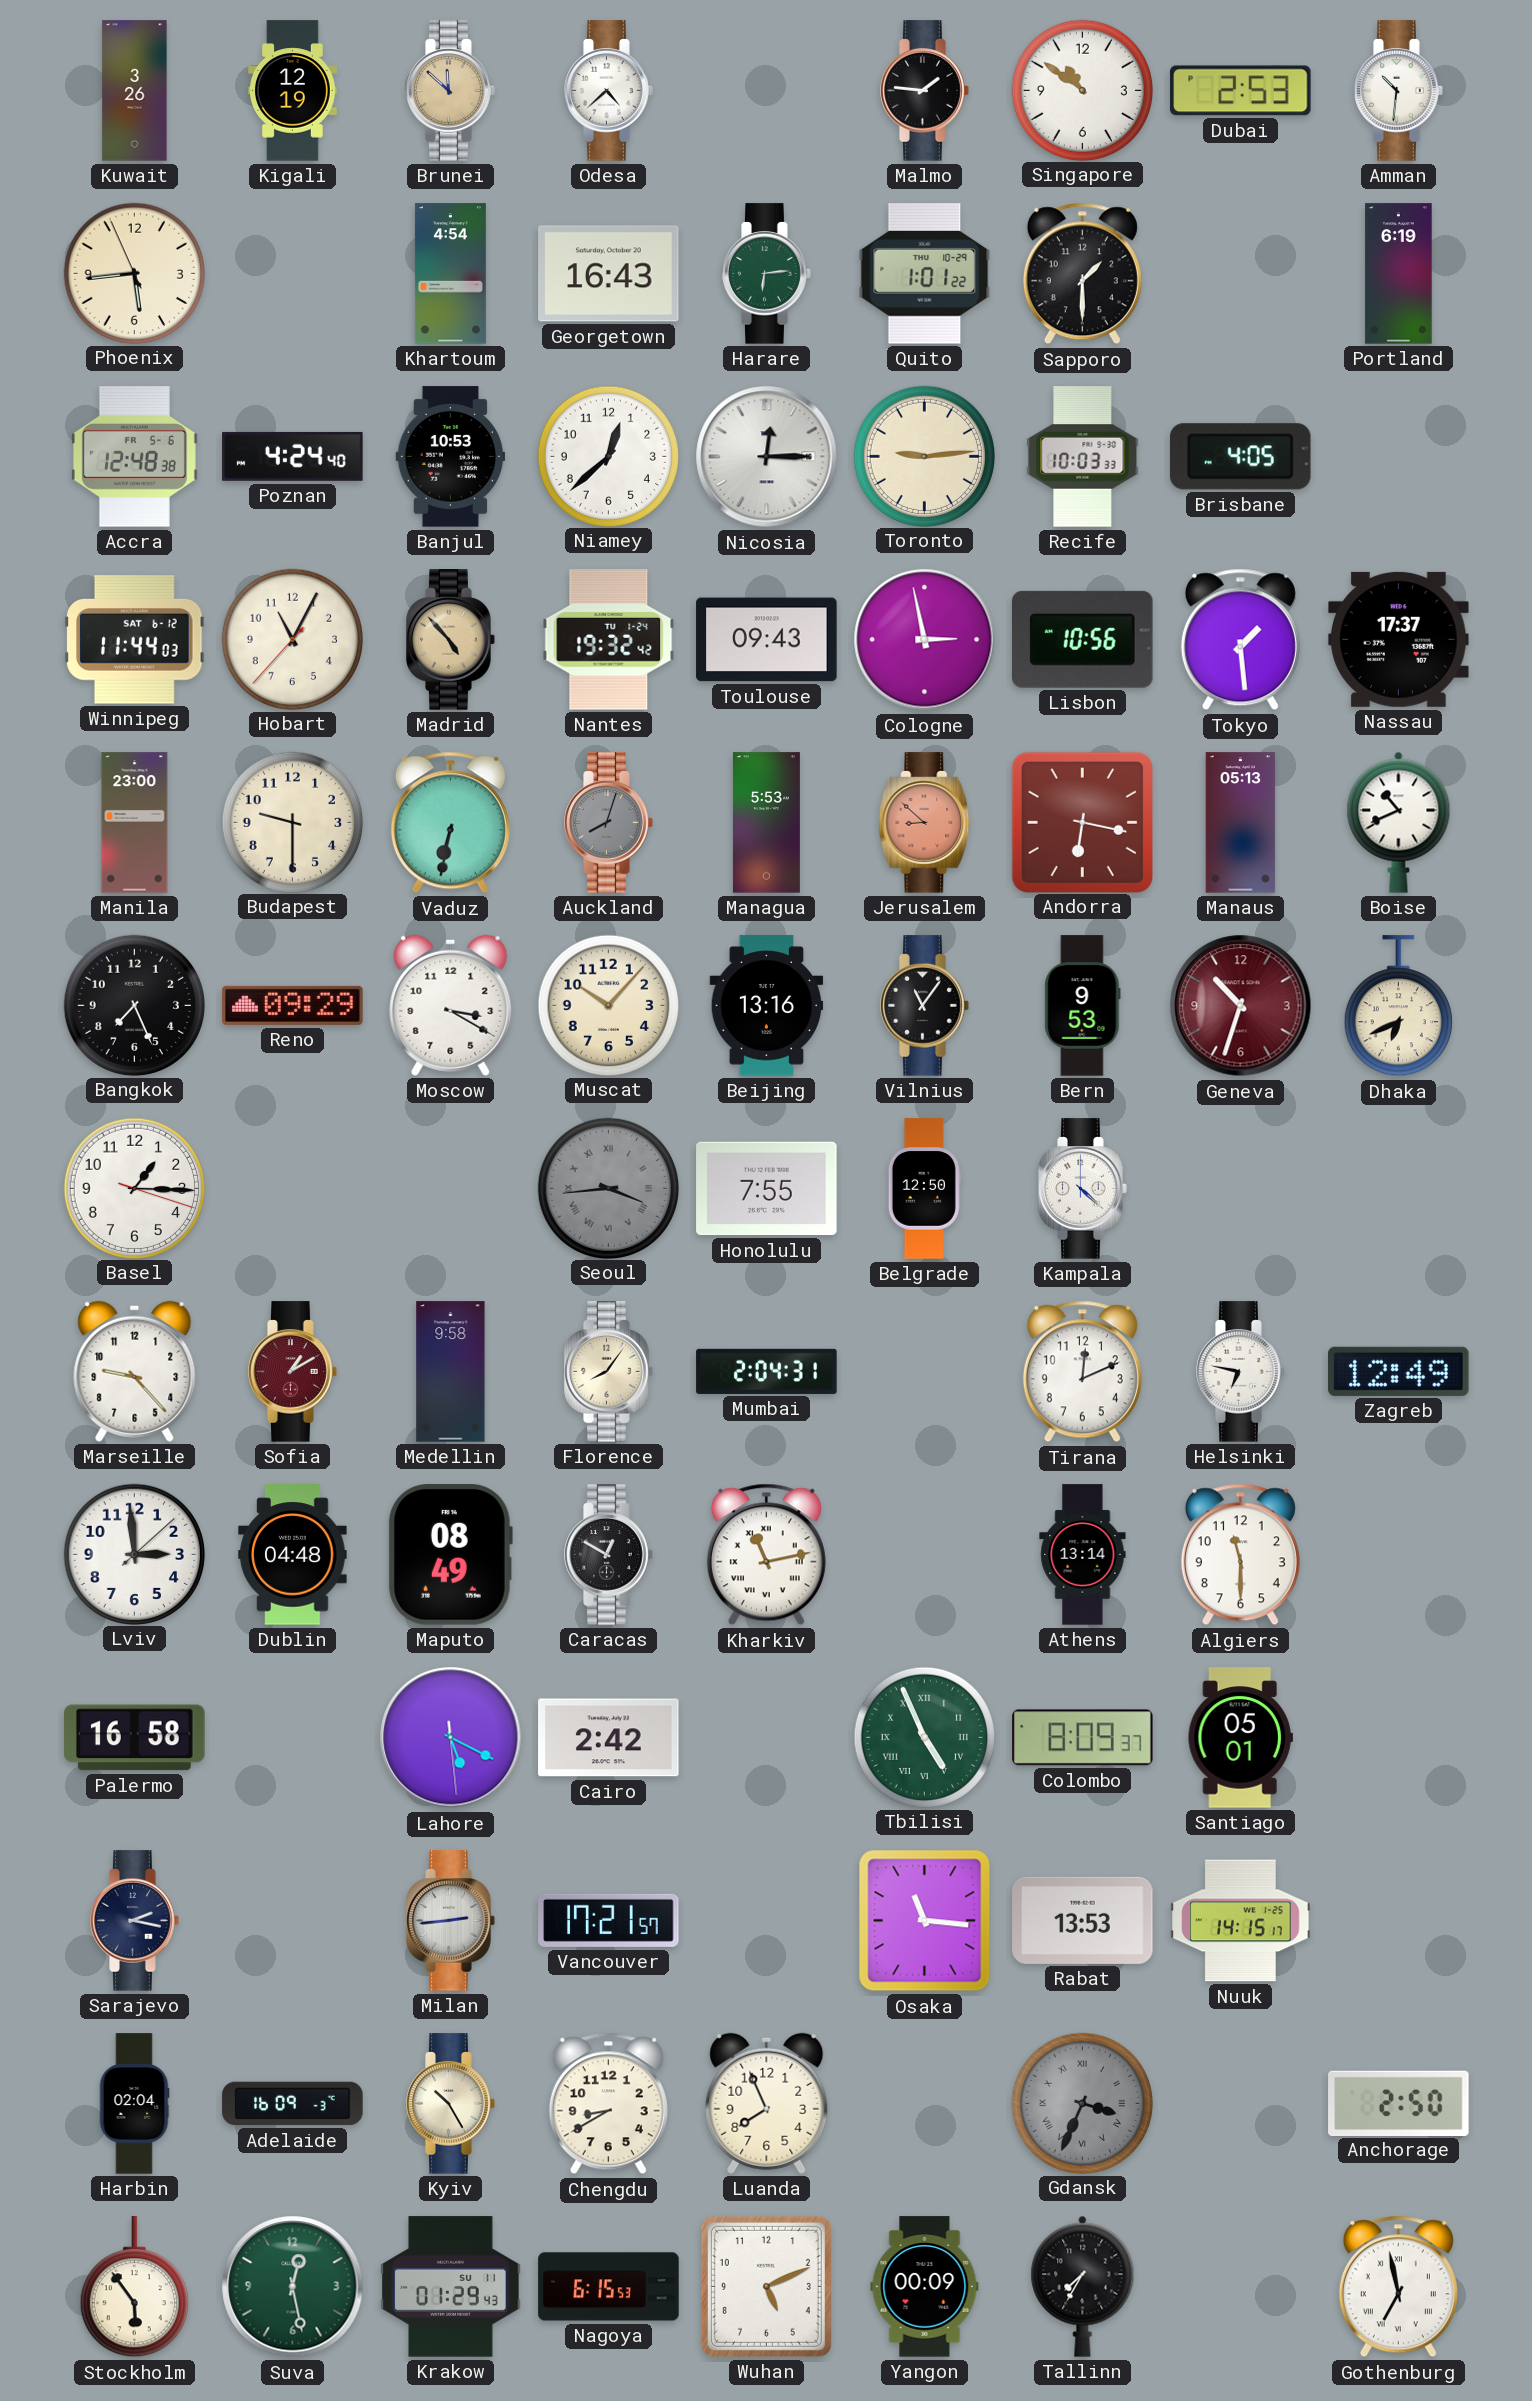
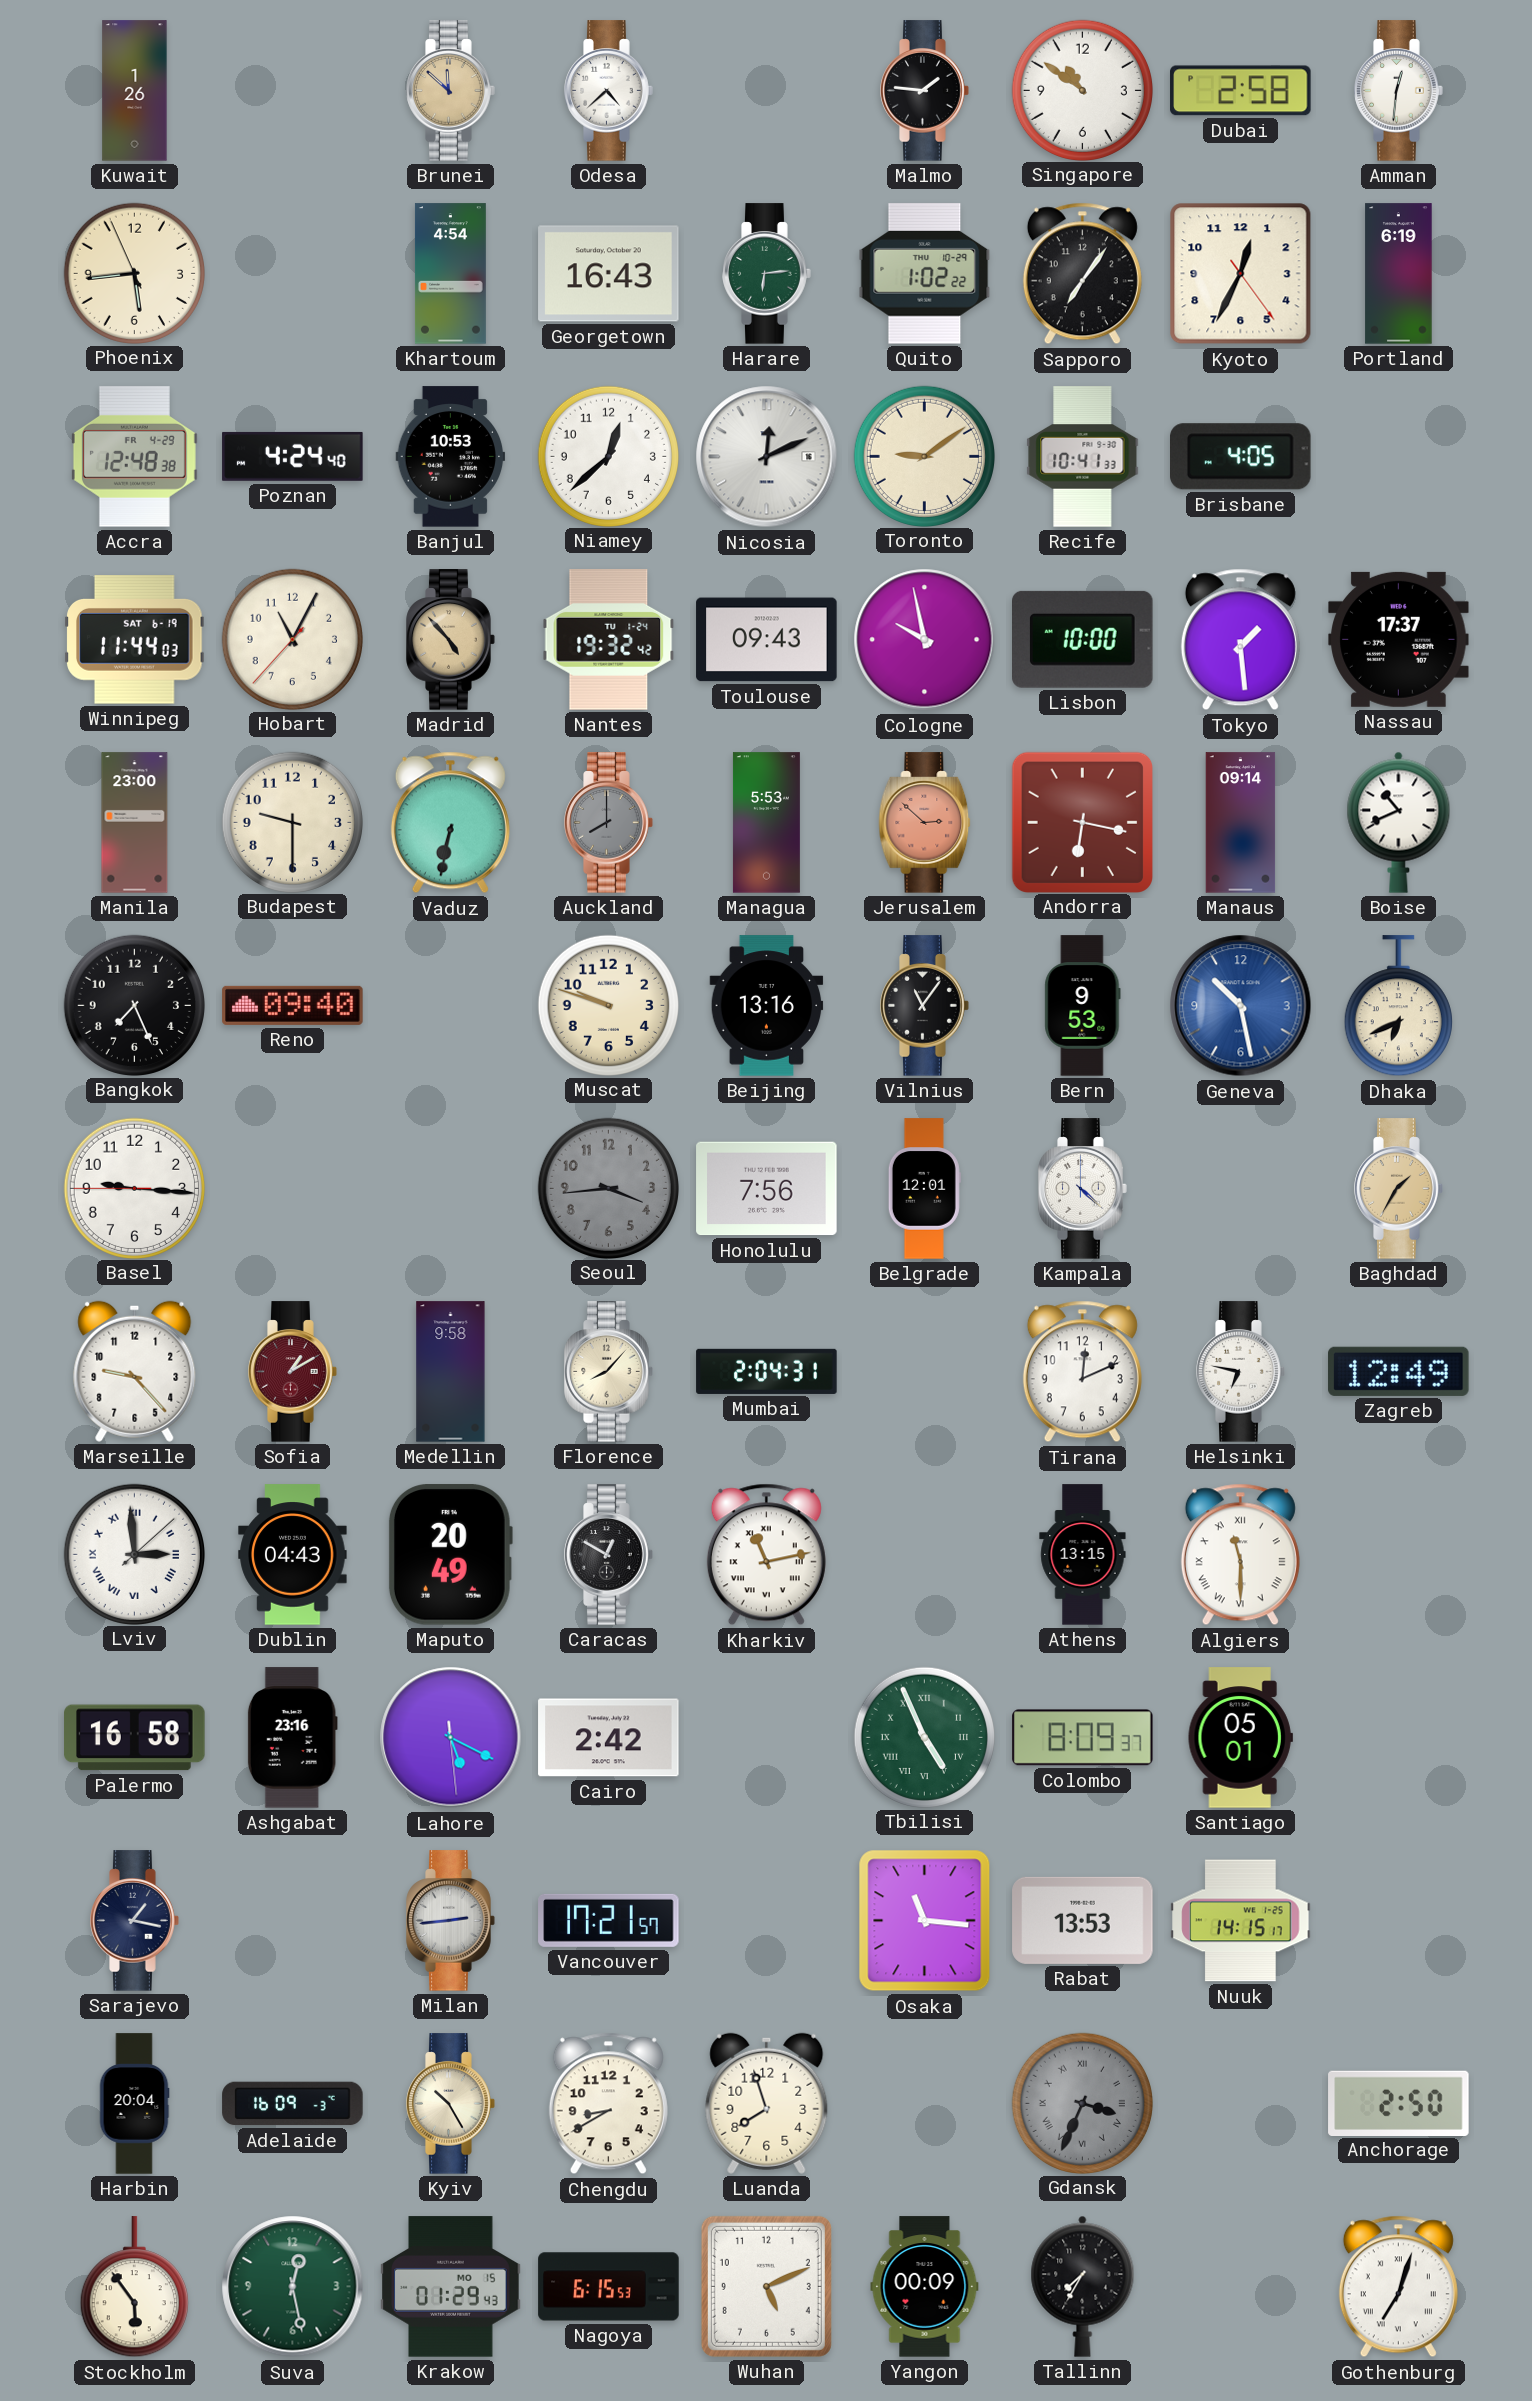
Kuwait: 3:26 -> 1:26
Kigali: 12:19 -> none
Dubai: 2:53 -> 2:58
Amman: 10:31 -> 12:31
Quito: 1:01 -> 1:02
Sapporo: 1:30 -> 7:06
Kyoto: none -> 12:34
Accra date: FR 5-6 -> FR 4-29
Nicosia: 12:15 -> 12:11
Toronto: 9:14 -> 9:09
Recife: 10:03 -> 10:41
Winnipeg date: SAT 6-12 -> SAT 6-19
Cologne: 2:58 -> 9:58
Lisbon: 10:56 -> 10:00
Auckland: 8:03 -> 8:00
Jerusalem: 8:52 -> 2:52
Manaus: 05:13 -> 09:14
Reno: 09:29 -> 09:40
Moscow: 3:20 -> none
Muscat: 10:07 -> 9:48
Geneva: 10:33 -> 10:28
Geneva dial: burgundy -> blue
Basel: 1:15 -> 9:15
Seoul numerals: Roman -> Arabic
Honolulu: 7:55 -> 7:56
Belgrade: 12:50 -> 12:01
Baghdad: none -> 1:35
Florence: 8:06 -> 8:07
Lviv numerals: Arabic -> Roman
Dublin: 04:48 -> 04:43
Maputo: 08:49 -> 20:49
Athens: 13:14 -> 13:15
Algiers numerals: Arabic -> Roman
Ashgabat: none -> 23:16
Sarajevo: 2:17 -> 1:17
Harbin: 02:04 -> 20:04
Luanda: 7:56 -> 7:57
Krakow date: SU 11 -> MO 15
Gothenburg: 6:58 -> 7:03
